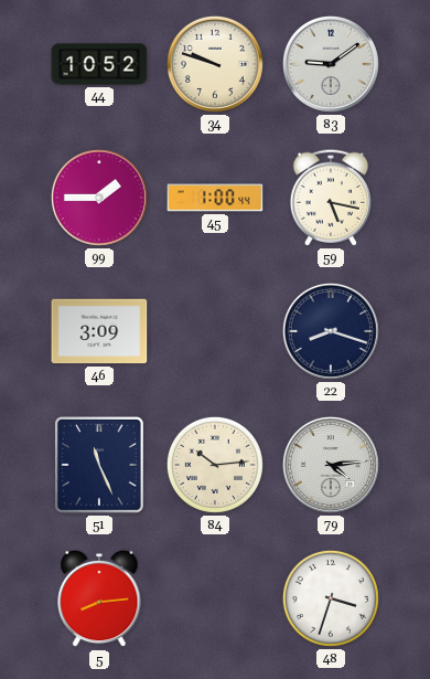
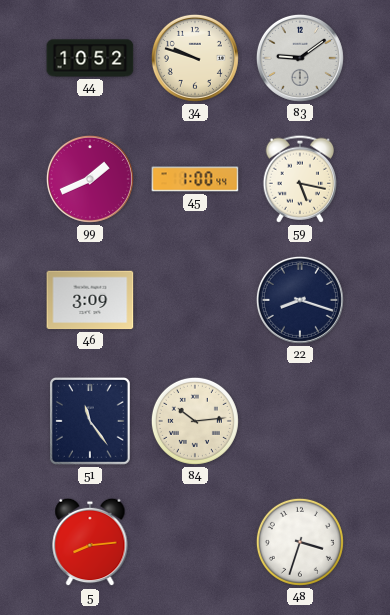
99: 1:45 -> 1:41
51: 11:26 -> 11:24
79: 4:14 -> none
